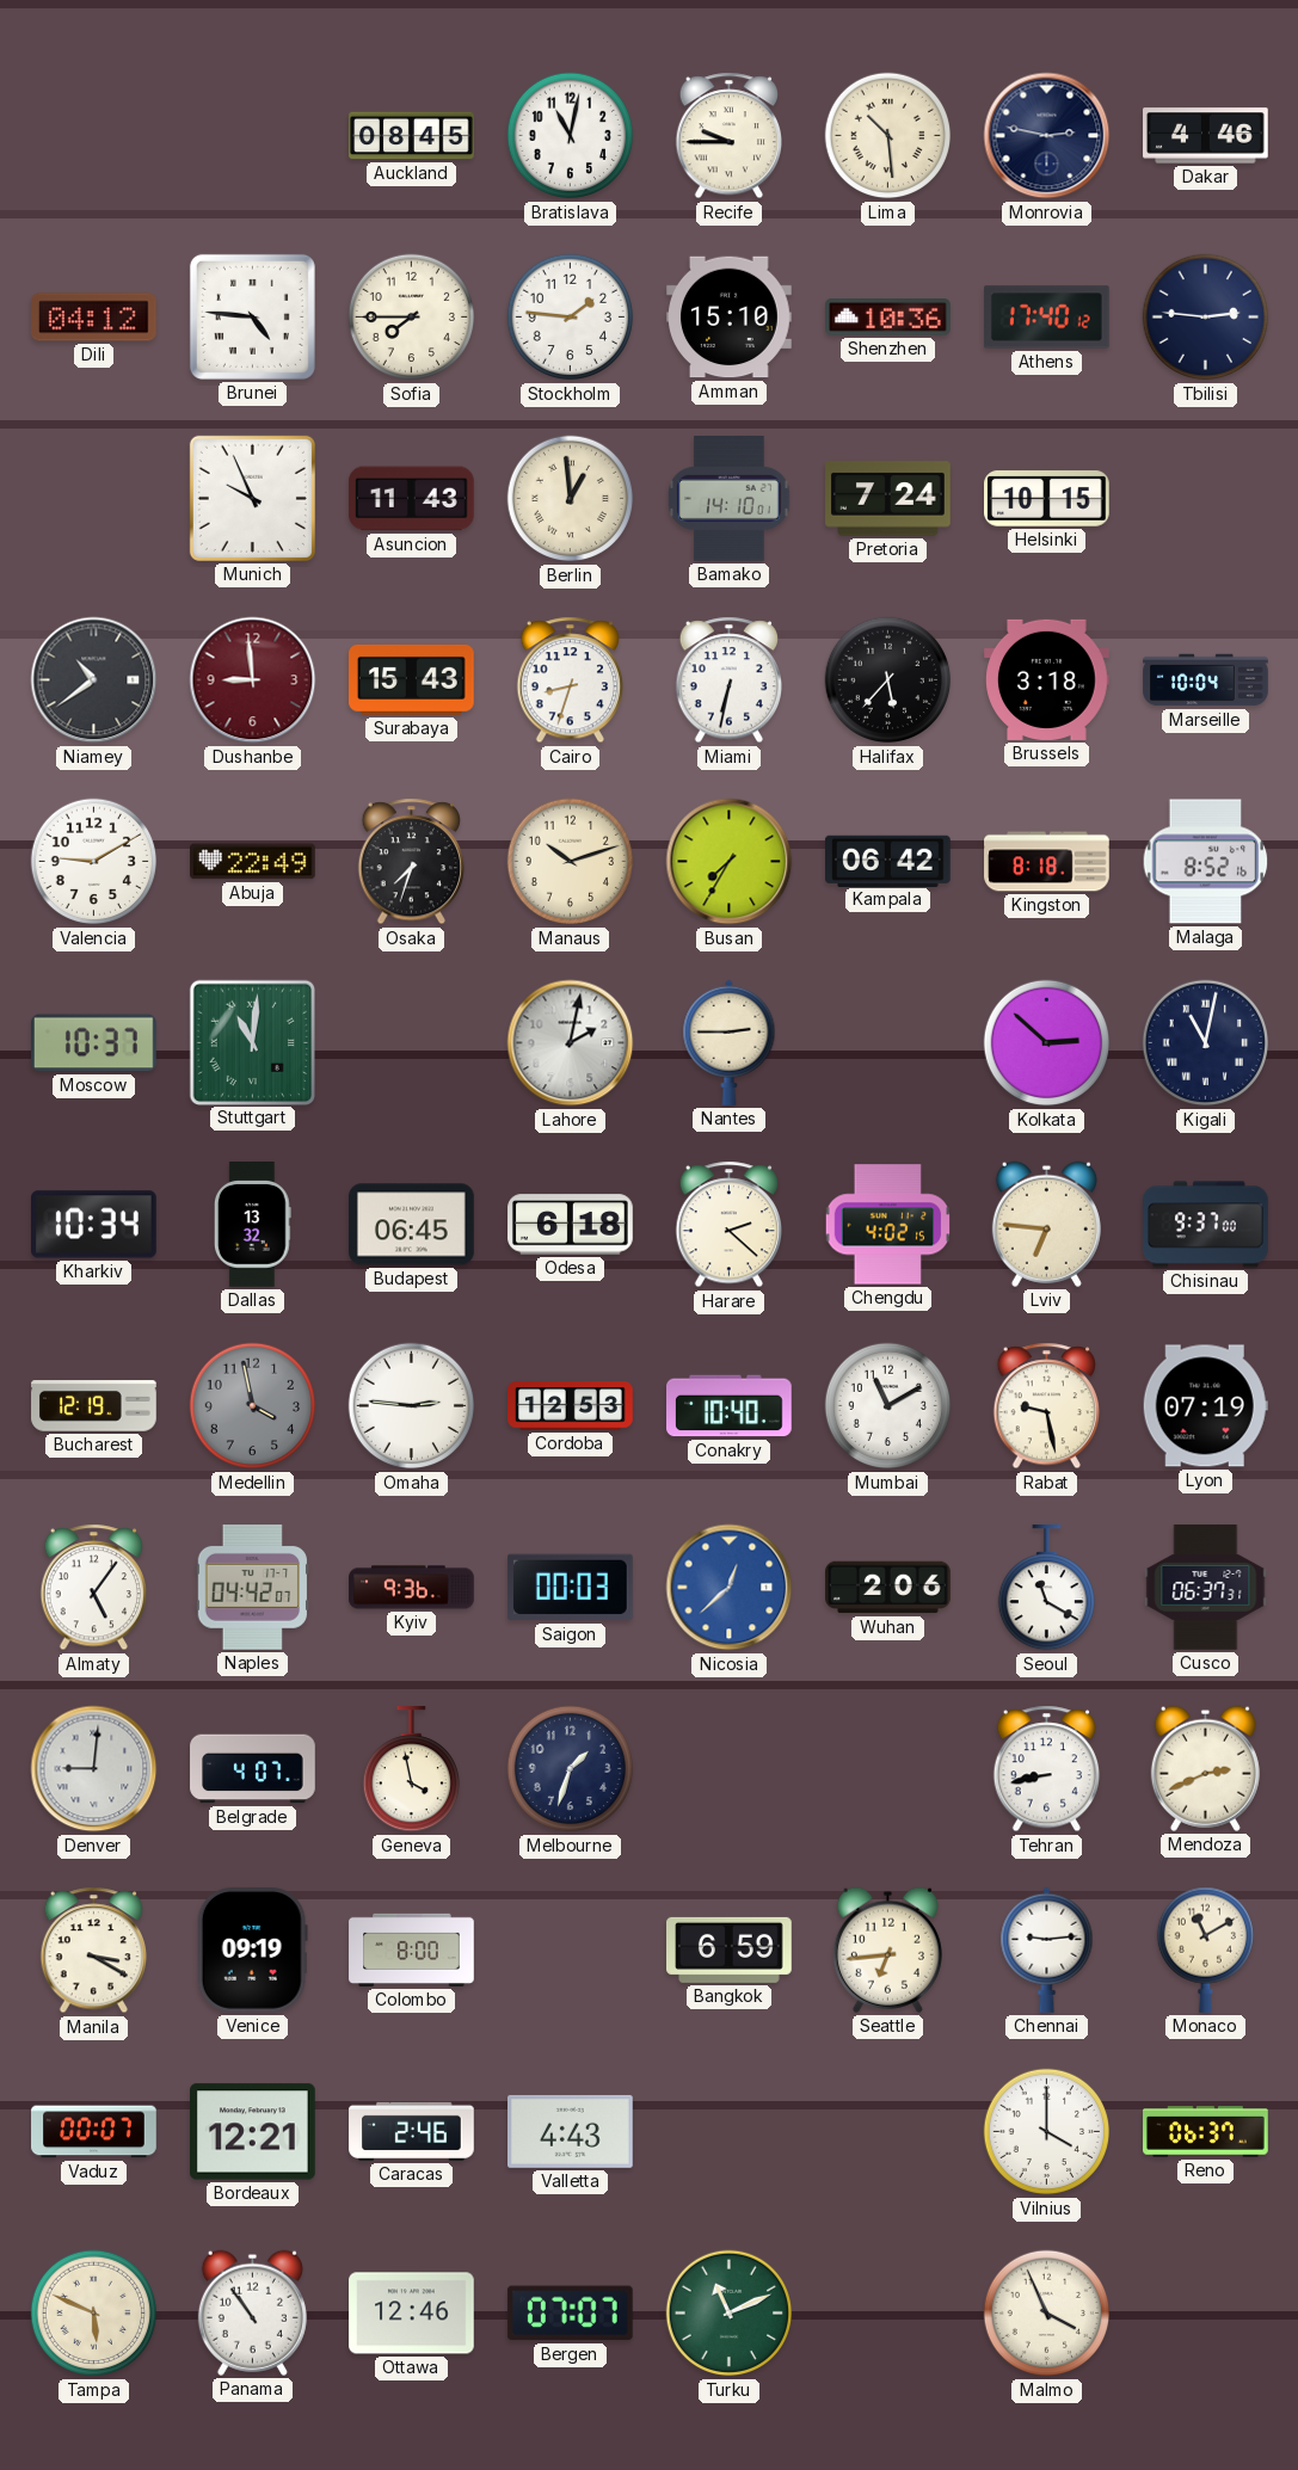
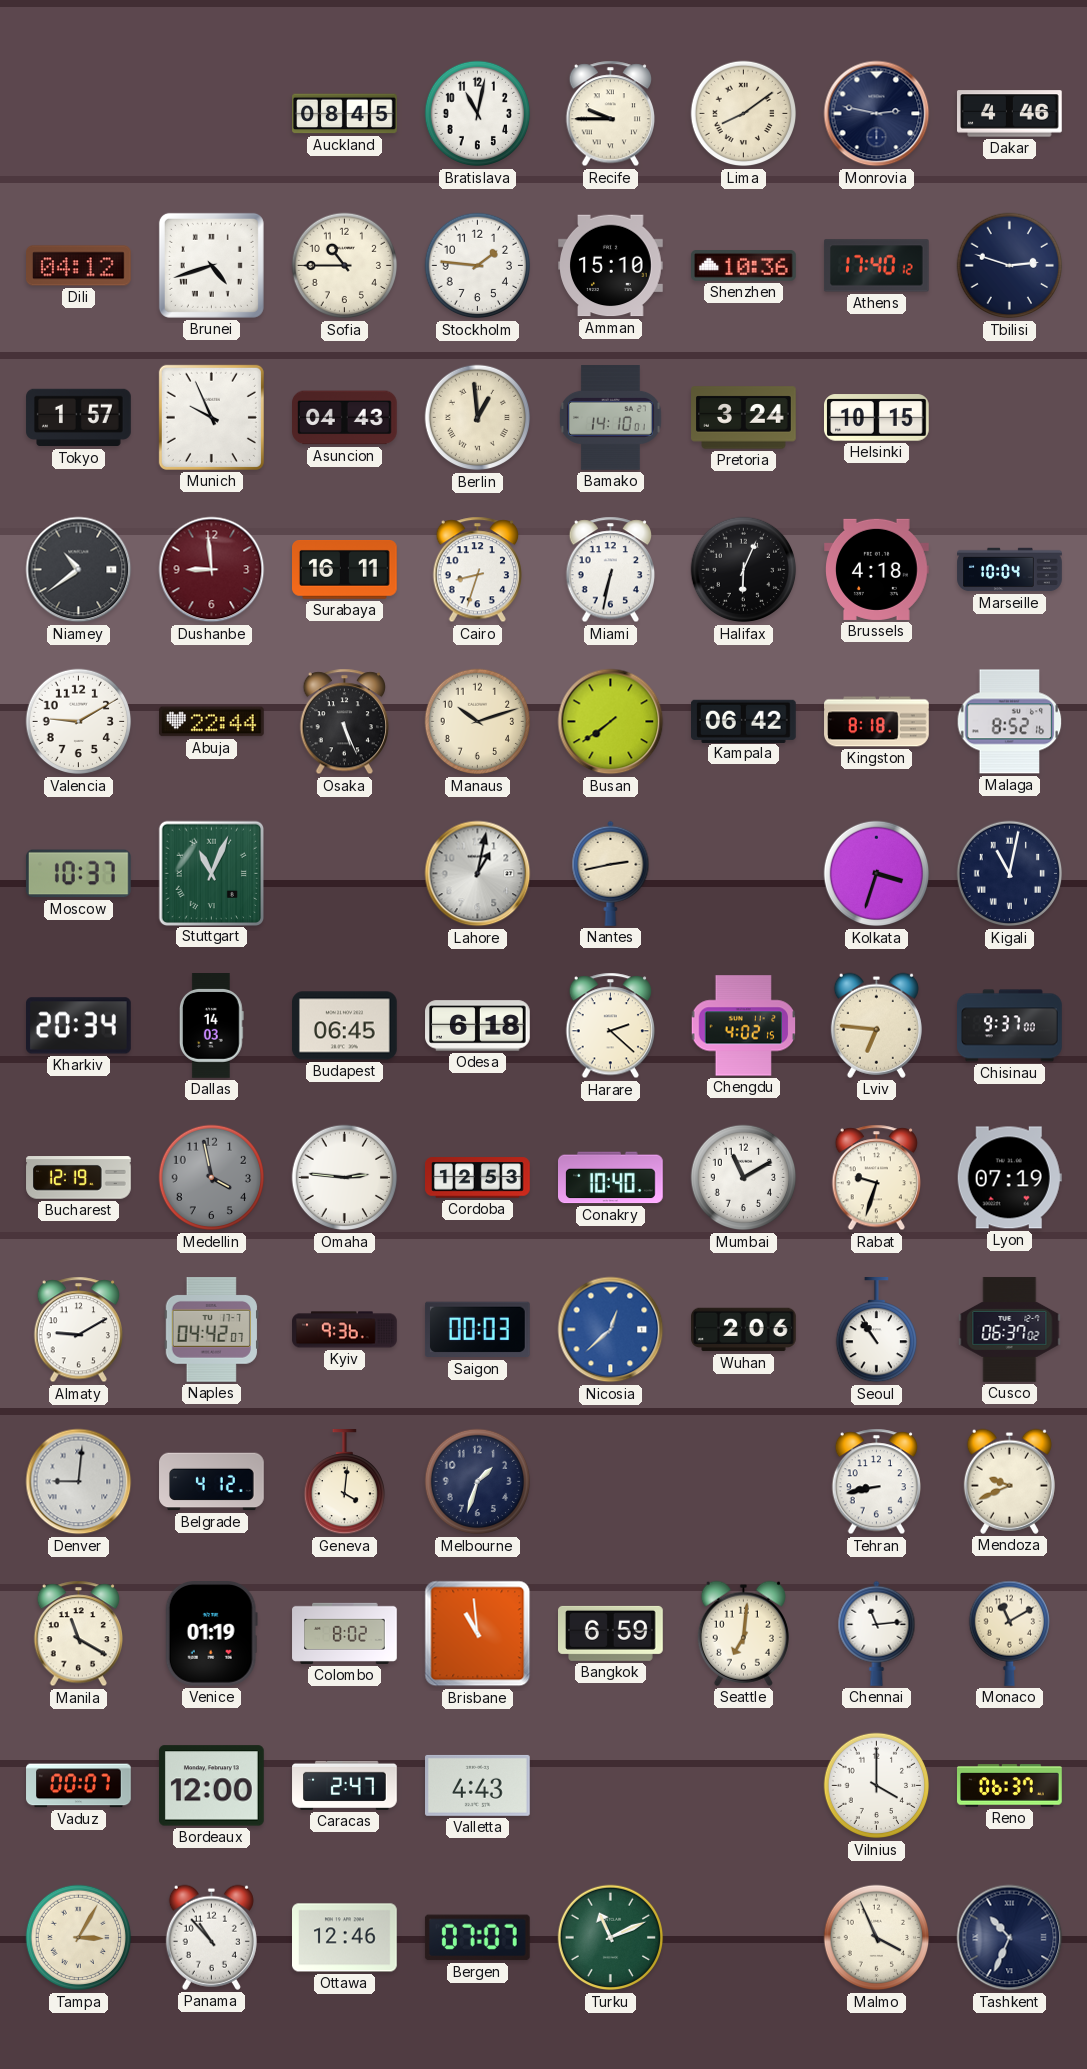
Lima: 10:29 -> 8:09
Brunei: 4:46 -> 4:42
Sofia: 7:45 -> 10:45
Tbilisi: 2:46 -> 2:48
Tokyo: none -> 1:57
Asuncion: 11:43 -> 04:43
Pretoria: 7:24 -> 3:24
Surabaya: 15:43 -> 16:11
Halifax: 5:37 -> 6:04
Brussels: 3:18 -> 4:18
Abuja: 22:49 -> 22:44
Osaka: 7:33 -> 5:26
Busan: 7:35 -> 7:39
Stuttgart: 11:01 -> 11:04
Lahore: 2:02 -> 1:02
Nantes: 2:45 -> 2:43
Kolkata: 2:52 -> 3:33
Kharkiv: 10:34 -> 20:34
Dallas: 13:32 -> 14:03
Rabat: 9:28 -> 9:33
Almaty: 5:06 -> 9:10
Seoul: 11:20 -> 10:54
Cusco: 06:37:31 -> 06:37:02
Belgrade: 4:07 -> 4:12
Geneva: 3:58 -> 4:01
Mendoza: 2:41 -> 9:41
Manila: 3:20 -> 11:20
Venice: 09:19 -> 01:19
Colombo: 8:00 -> 8:02
Brisbane: none -> 10:59
Seattle: 6:44 -> 7:01
Chennai: 9:14 -> 11:14
Bordeaux: 12:21 -> 12:00
Caracas: 2:46 -> 2:47
Tampa: 5:49 -> 3:05
Panama: 10:54 -> 10:53
Tashkent: none -> 10:34
